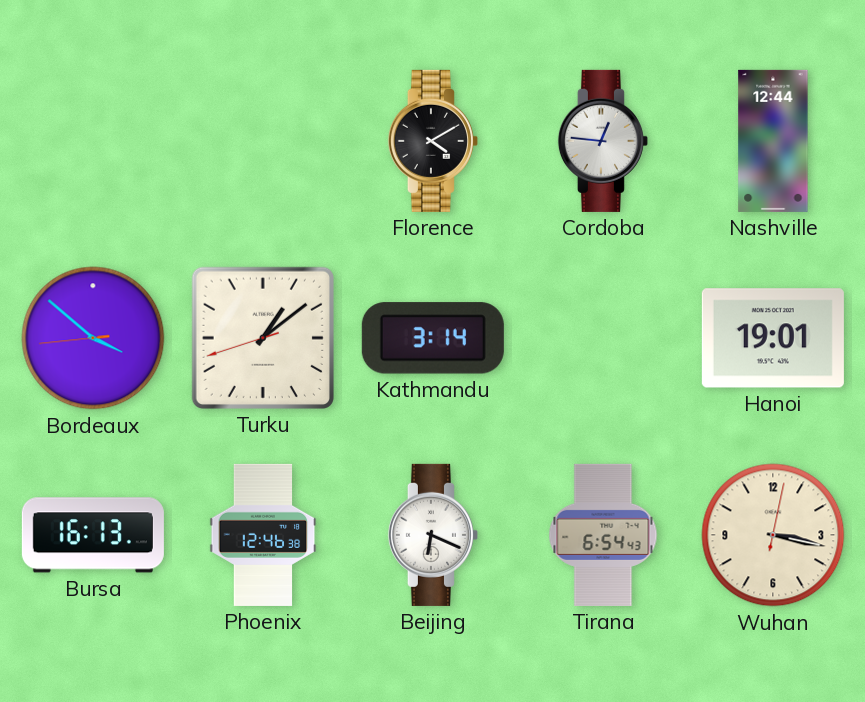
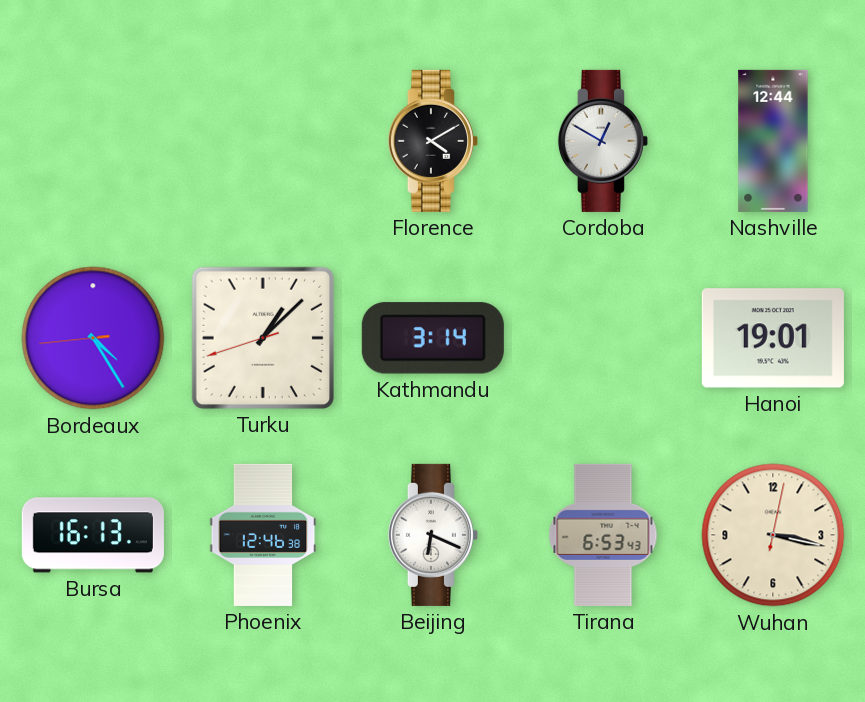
Cordoba: 12:46 -> 12:50
Bordeaux: 3:51 -> 4:24
Turku: 1:08 -> 1:07
Tirana: 6:54 -> 6:53
